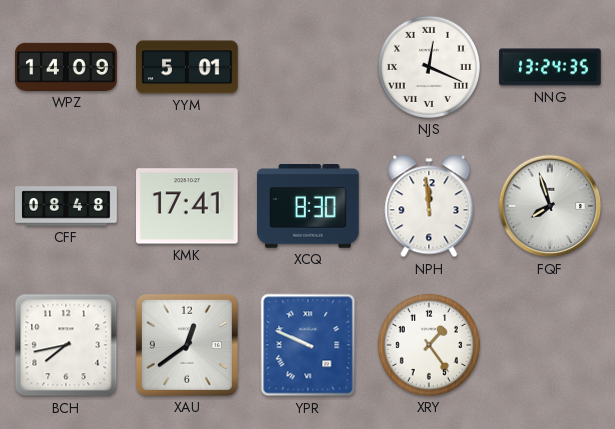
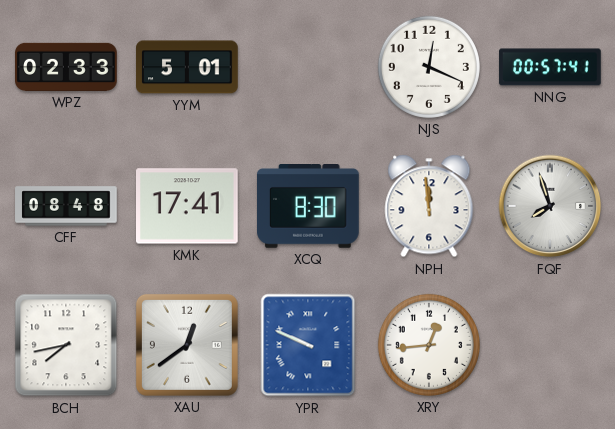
WPZ: 14:09 -> 02:33
NJS numerals: Roman -> Arabic
NNG: 13:24 -> 00:57
XRY: 1:24 -> 12:44
